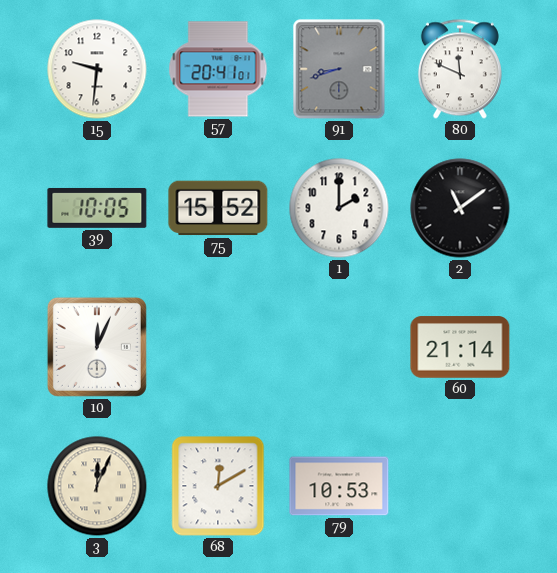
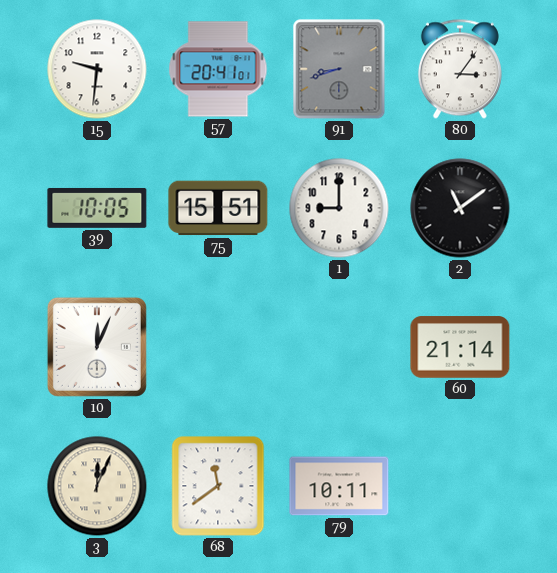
80: 11:49 -> 3:06
75: 15:52 -> 15:51
1: 2:00 -> 9:00
68: 12:10 -> 11:39
79: 10:53 -> 10:11
